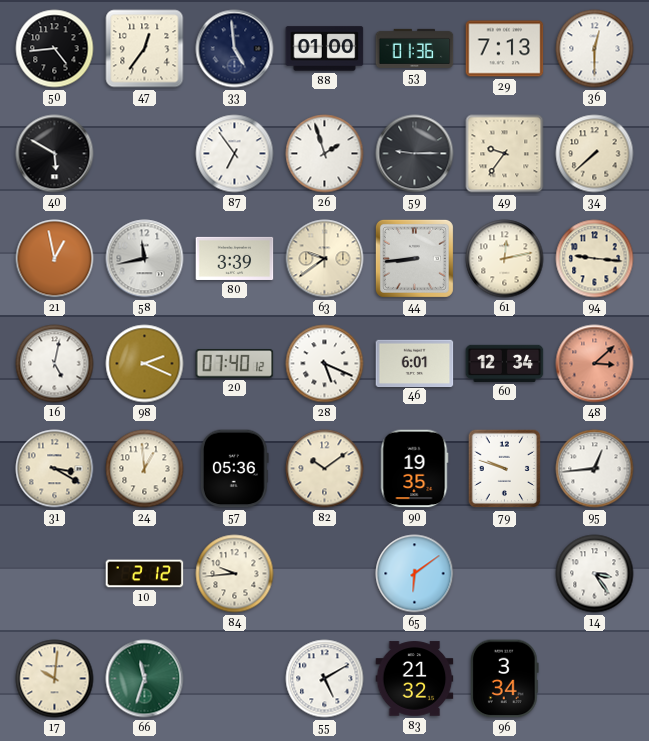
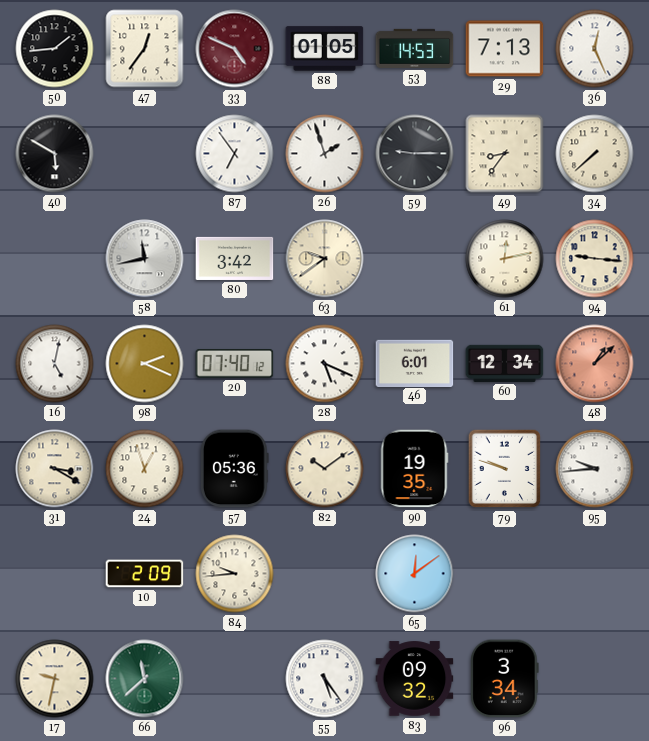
50: 4:44 -> 1:44
33: 4:59 -> 4:49
33 dial: navy -> burgundy
88: 01:00 -> 01:05
53: 01:36 -> 14:53
36: 12:30 -> 12:26
49: 9:36 -> 8:36
21: 12:58 -> none
80: 3:39 -> 3:42
44: 8:44 -> none
48: 3:08 -> 1:08
24: 12:59 -> 12:57
95: 12:44 -> 9:44
10: 2:12 -> 2:09
65: 6:09 -> 12:09
14: 3:24 -> none
17: 10:01 -> 9:32
66: 11:33 -> 11:38
55: 5:10 -> 5:24
83: 21:32 -> 09:32
